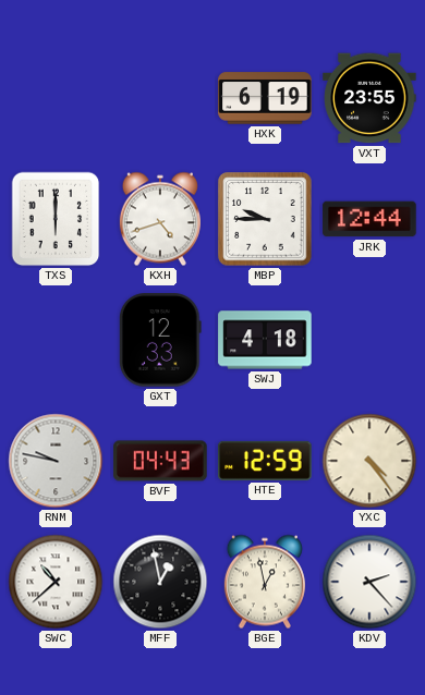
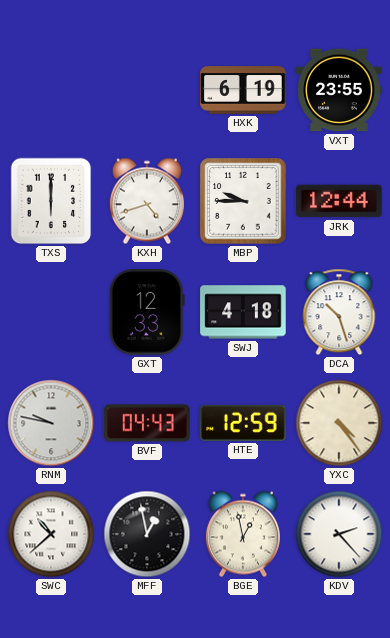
DCA: none -> 10:27
